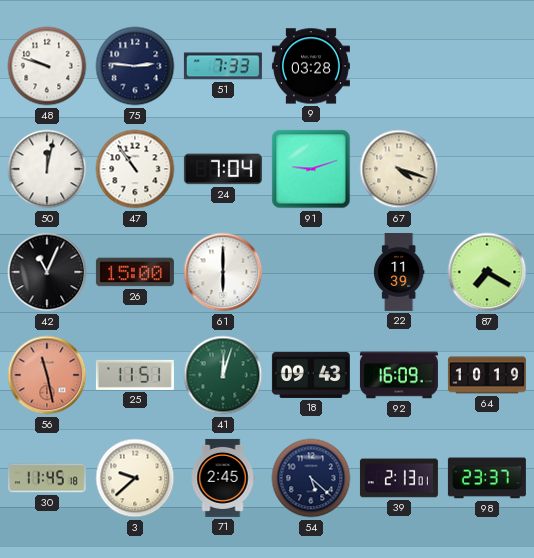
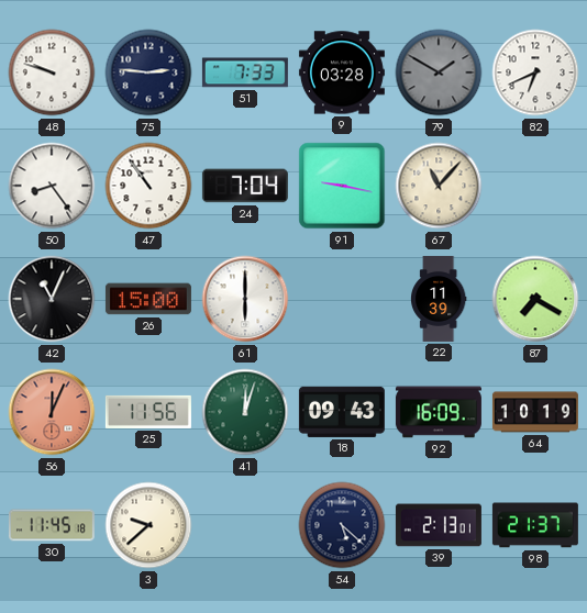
79: none -> 1:50
82: none -> 6:41
50: 12:02 -> 8:24
91: 9:12 -> 9:17
67: 4:18 -> 11:07
56: 11:28 -> 12:04
25: 11:51 -> 11:56
71: 2:45 -> none
98: 23:37 -> 21:37
